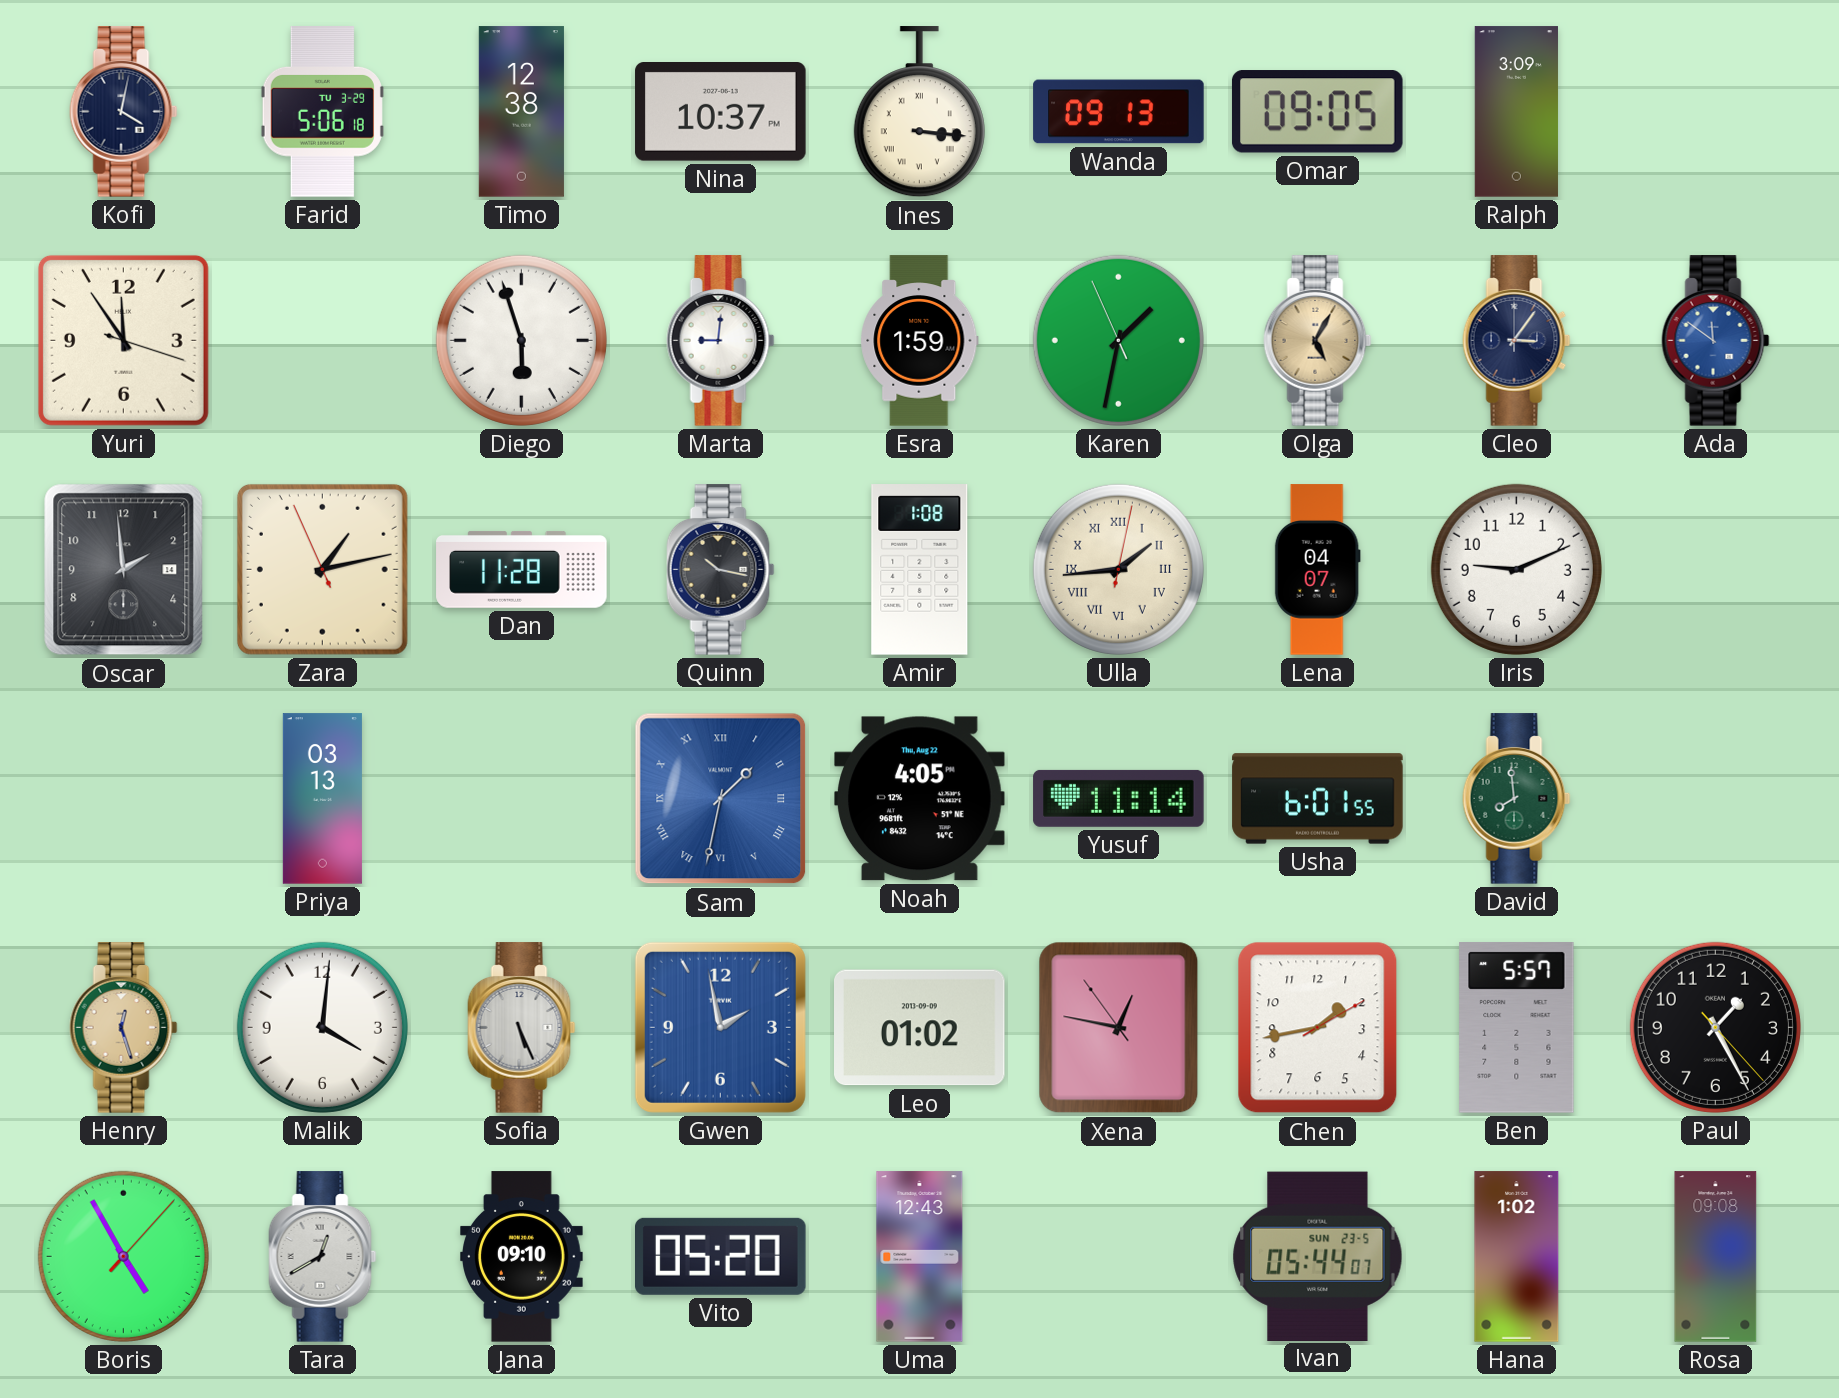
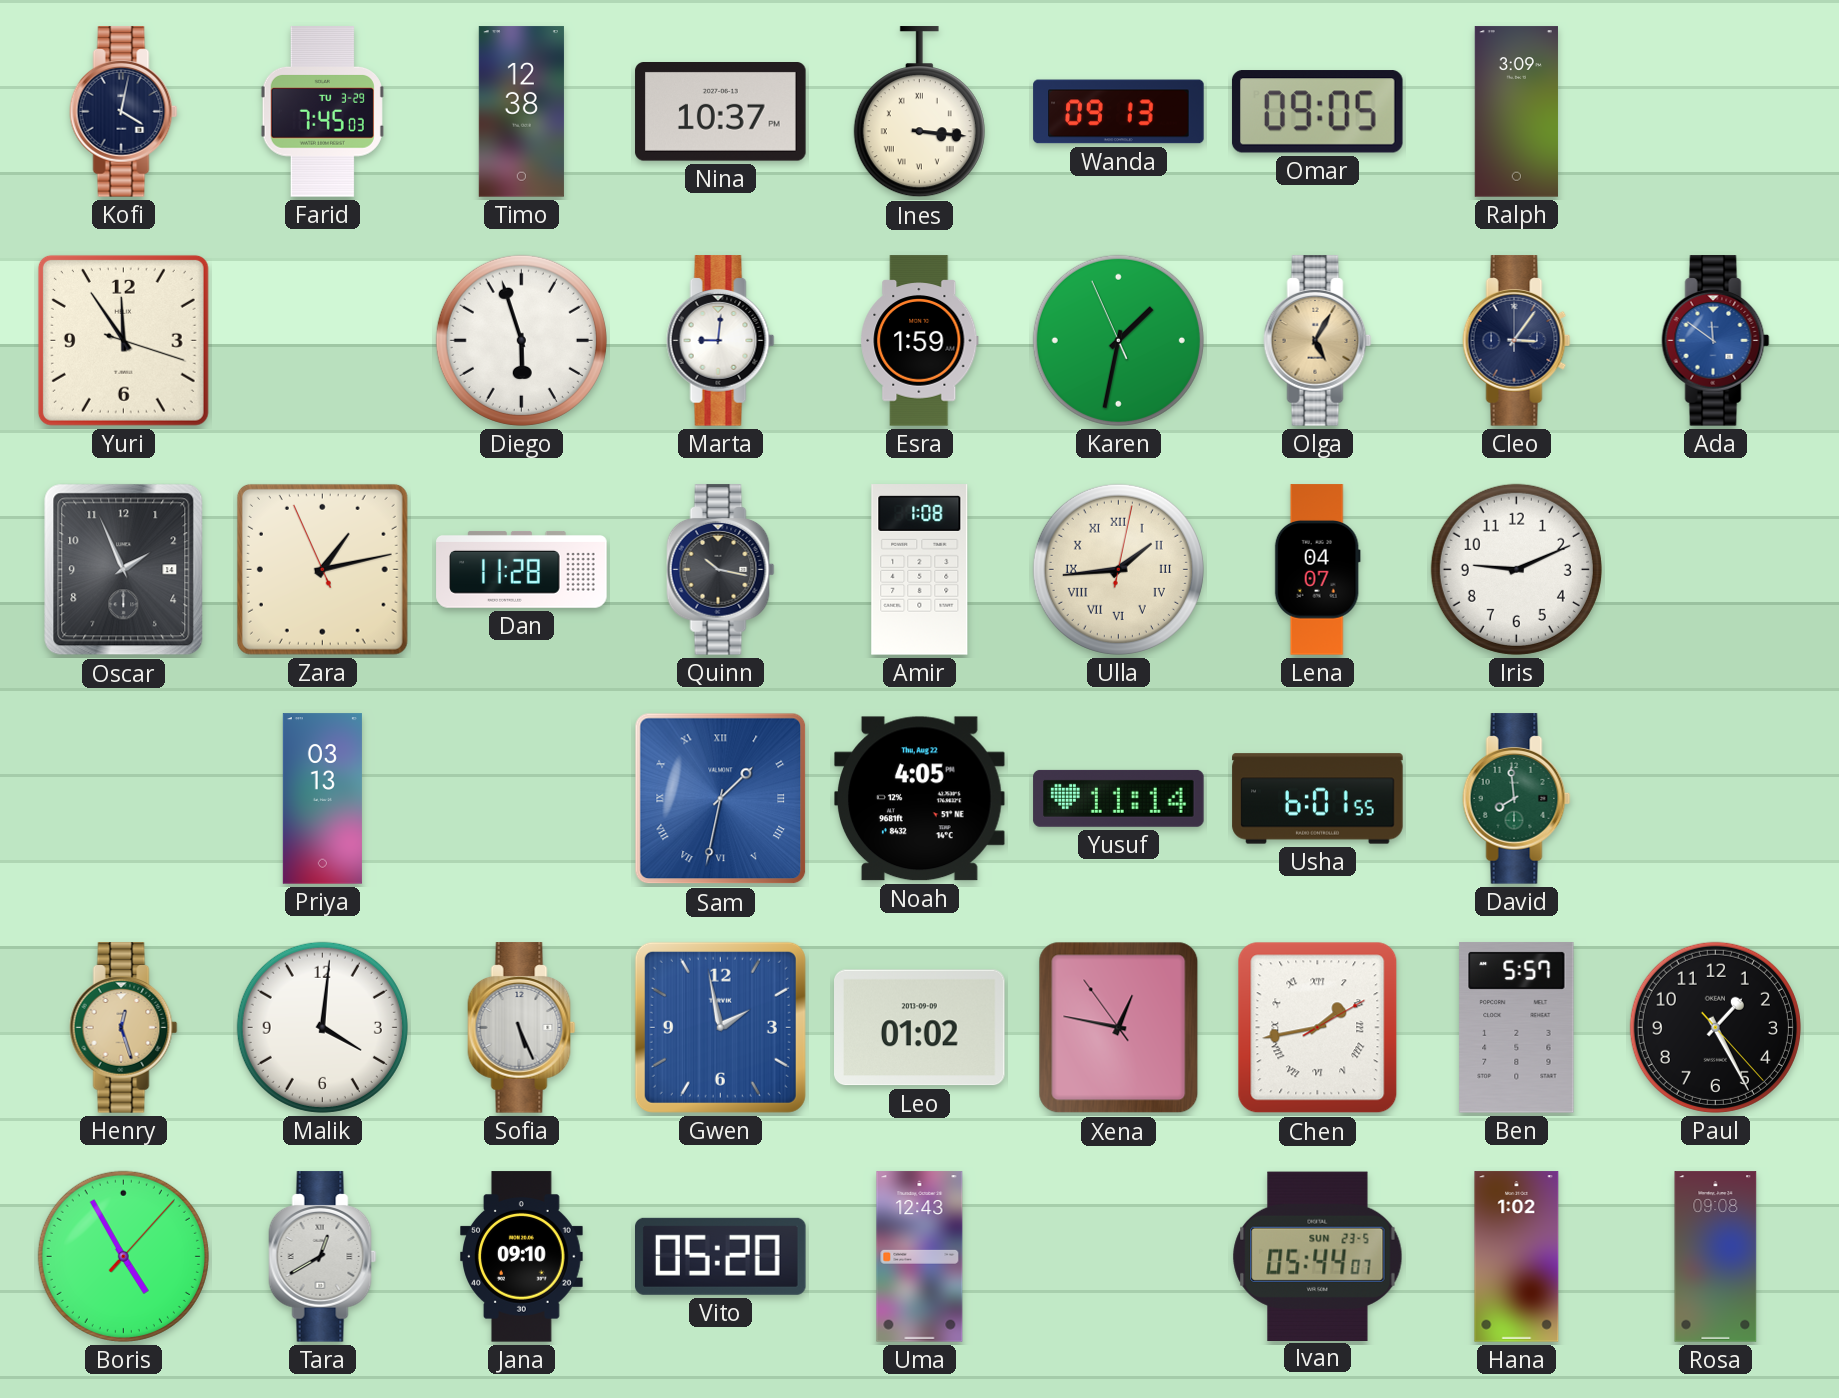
Farid: 5:06 -> 7:45
Oscar: 1:59 -> 1:56
Chen numerals: Arabic -> Roman
